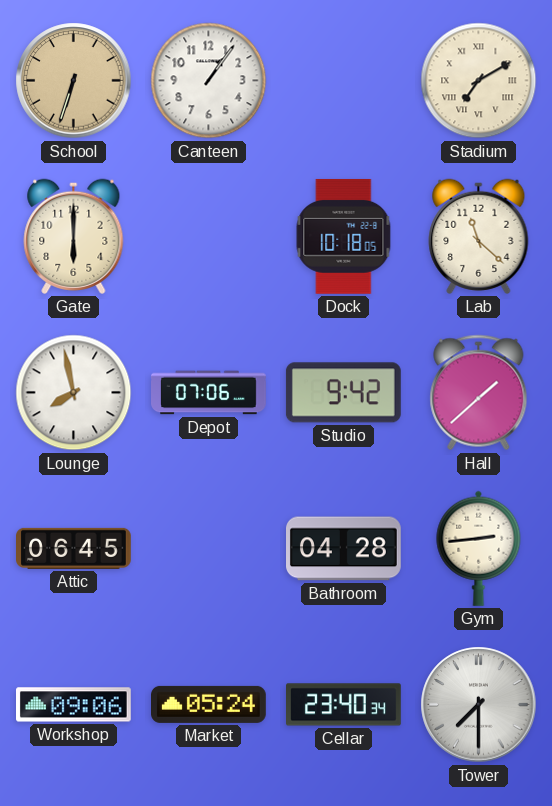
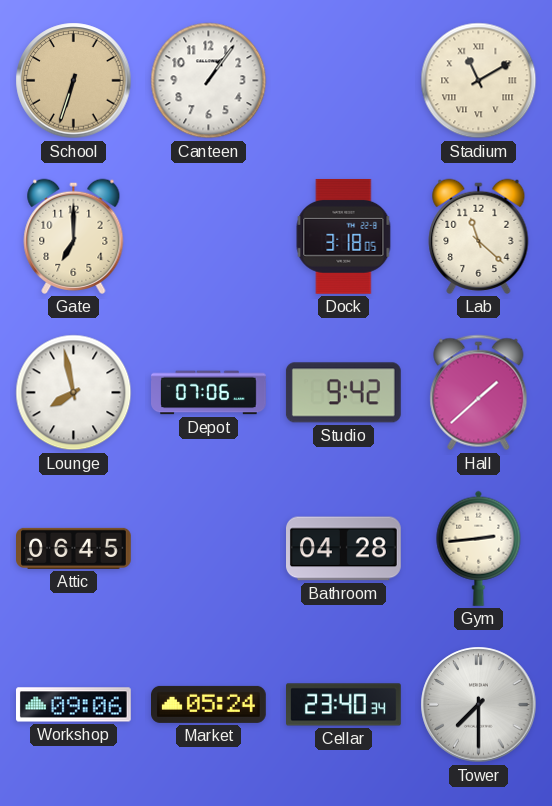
Stadium: 7:10 -> 11:10
Gate: 6:00 -> 7:00
Dock: 10:18 -> 3:18
